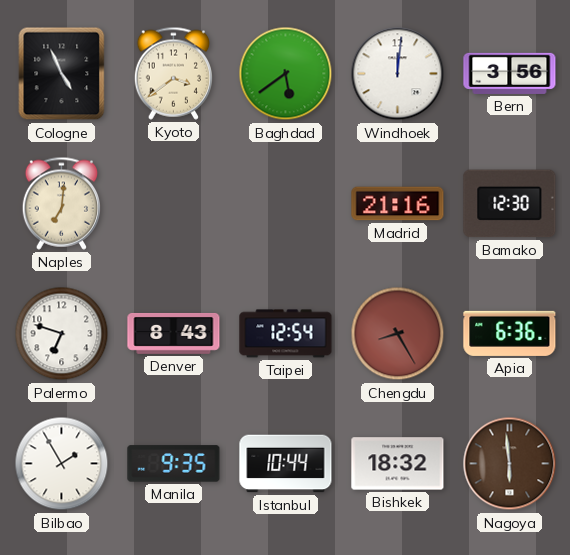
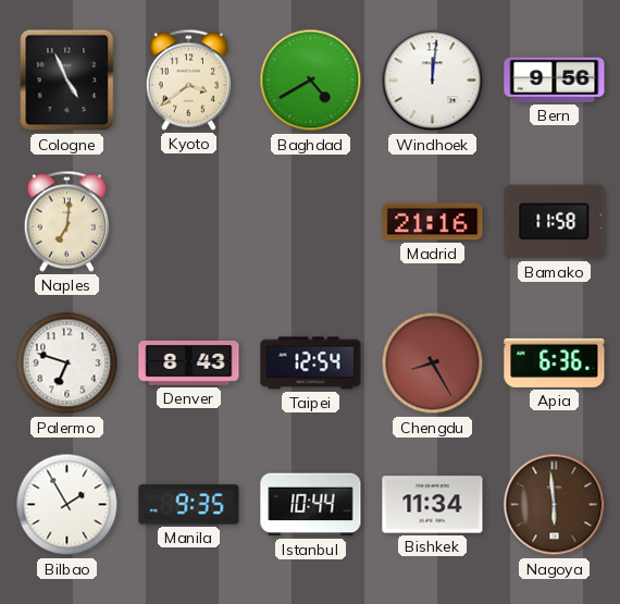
Baghdad: 5:39 -> 4:40
Bern: 3:56 -> 9:56
Bamako: 12:30 -> 11:58
Bishkek: 18:32 -> 11:34
